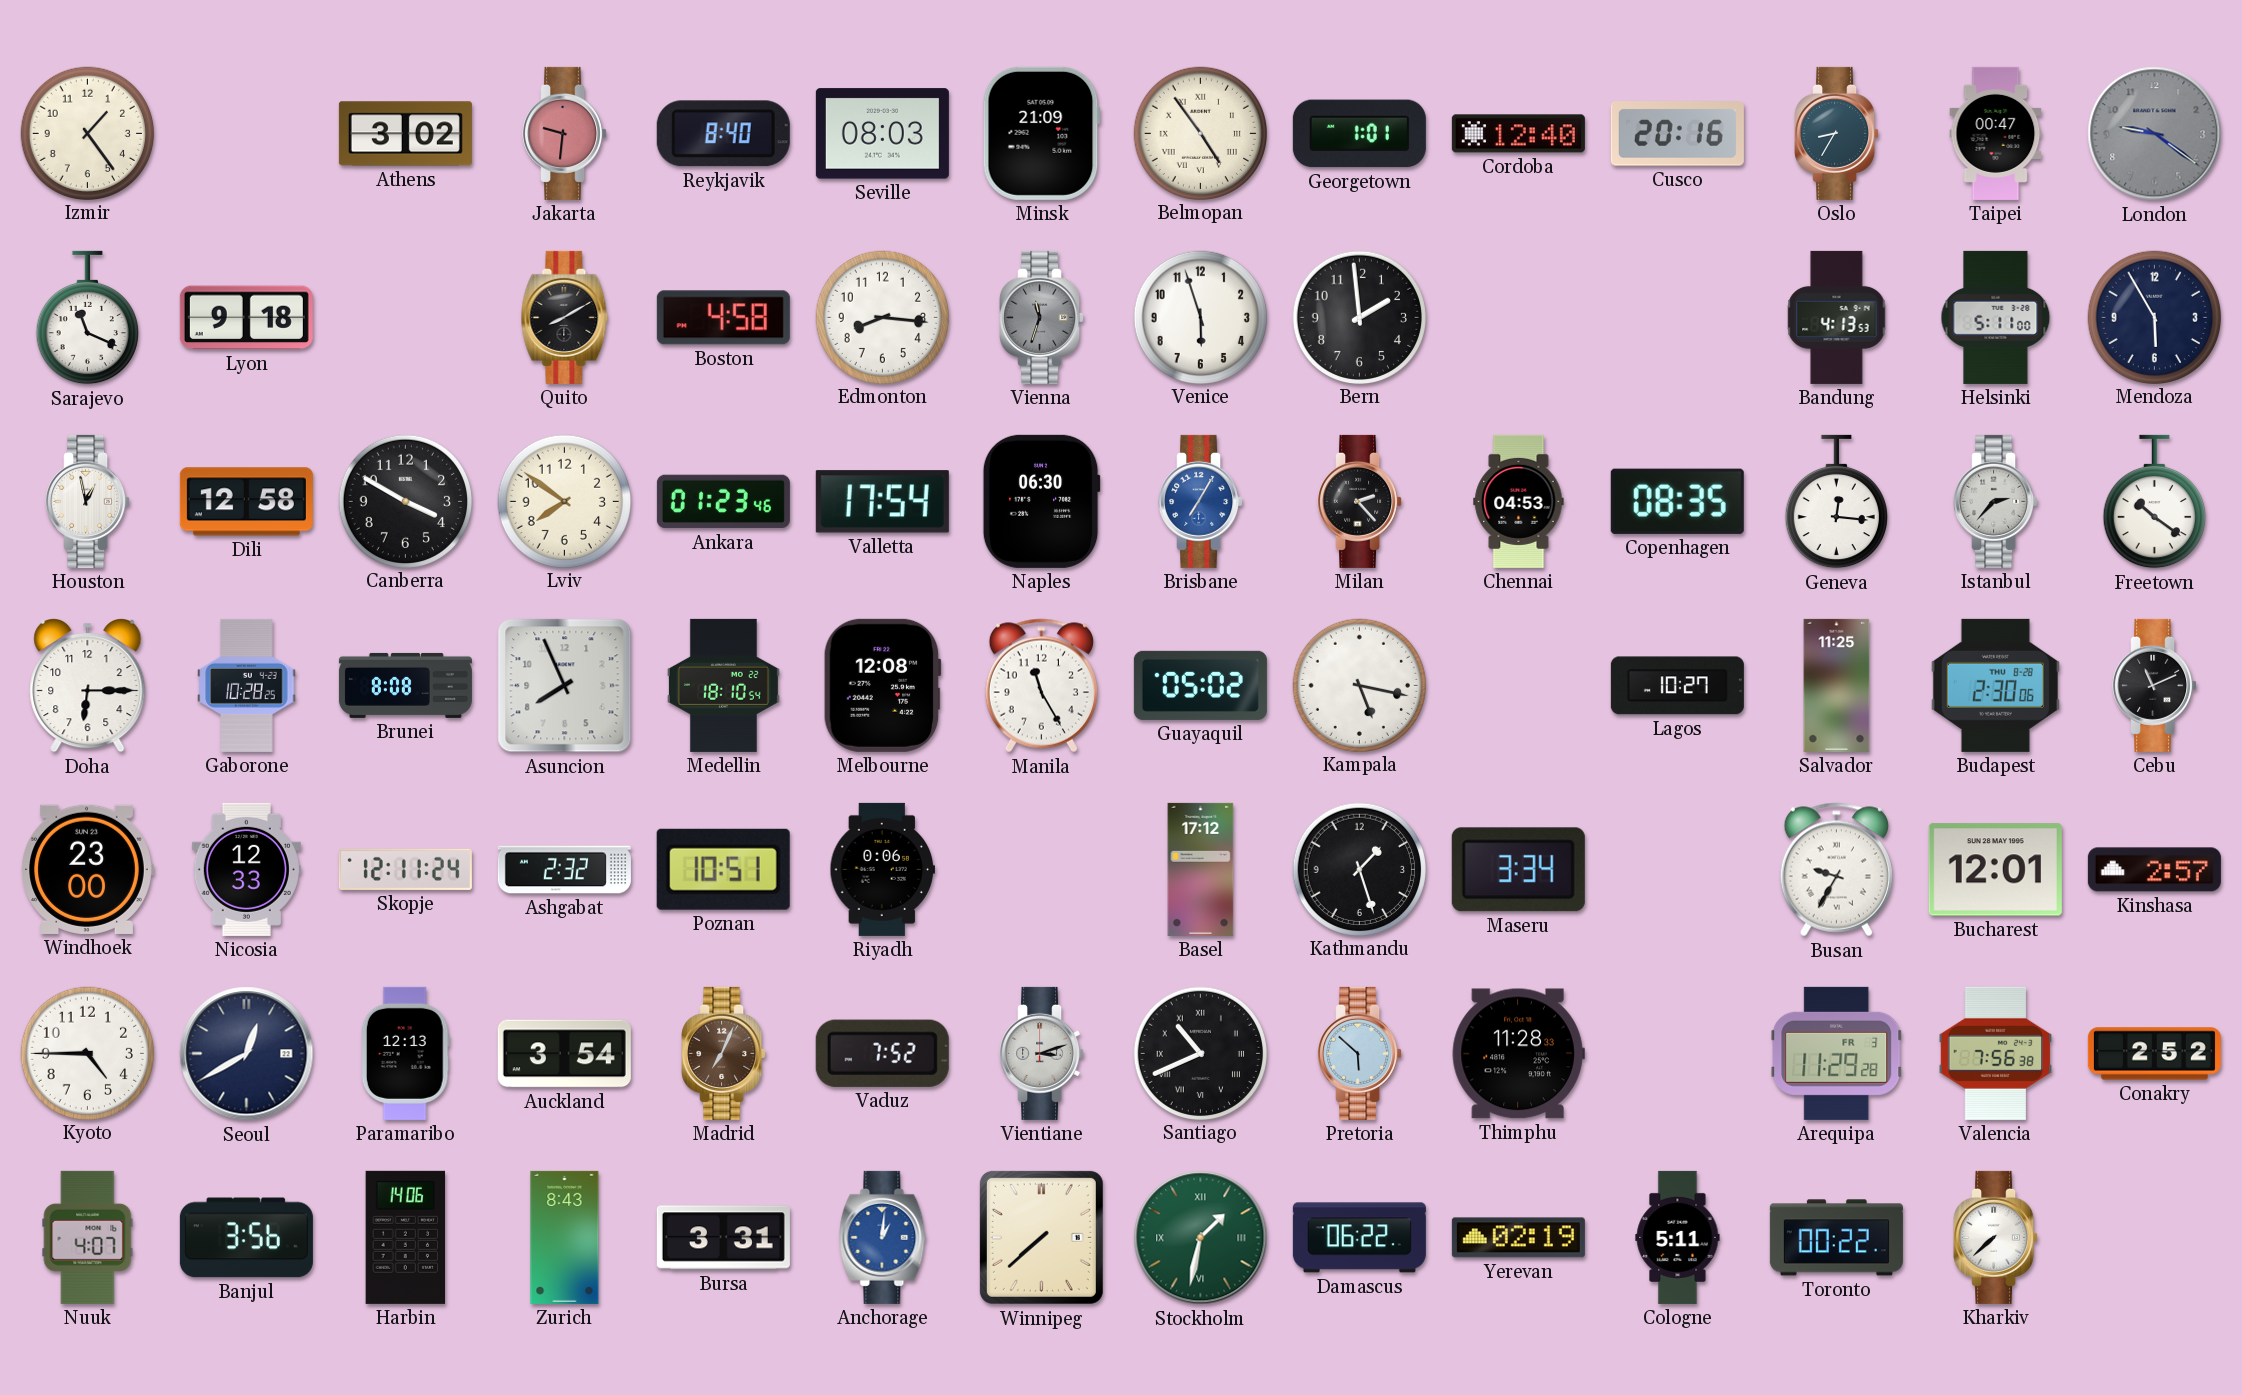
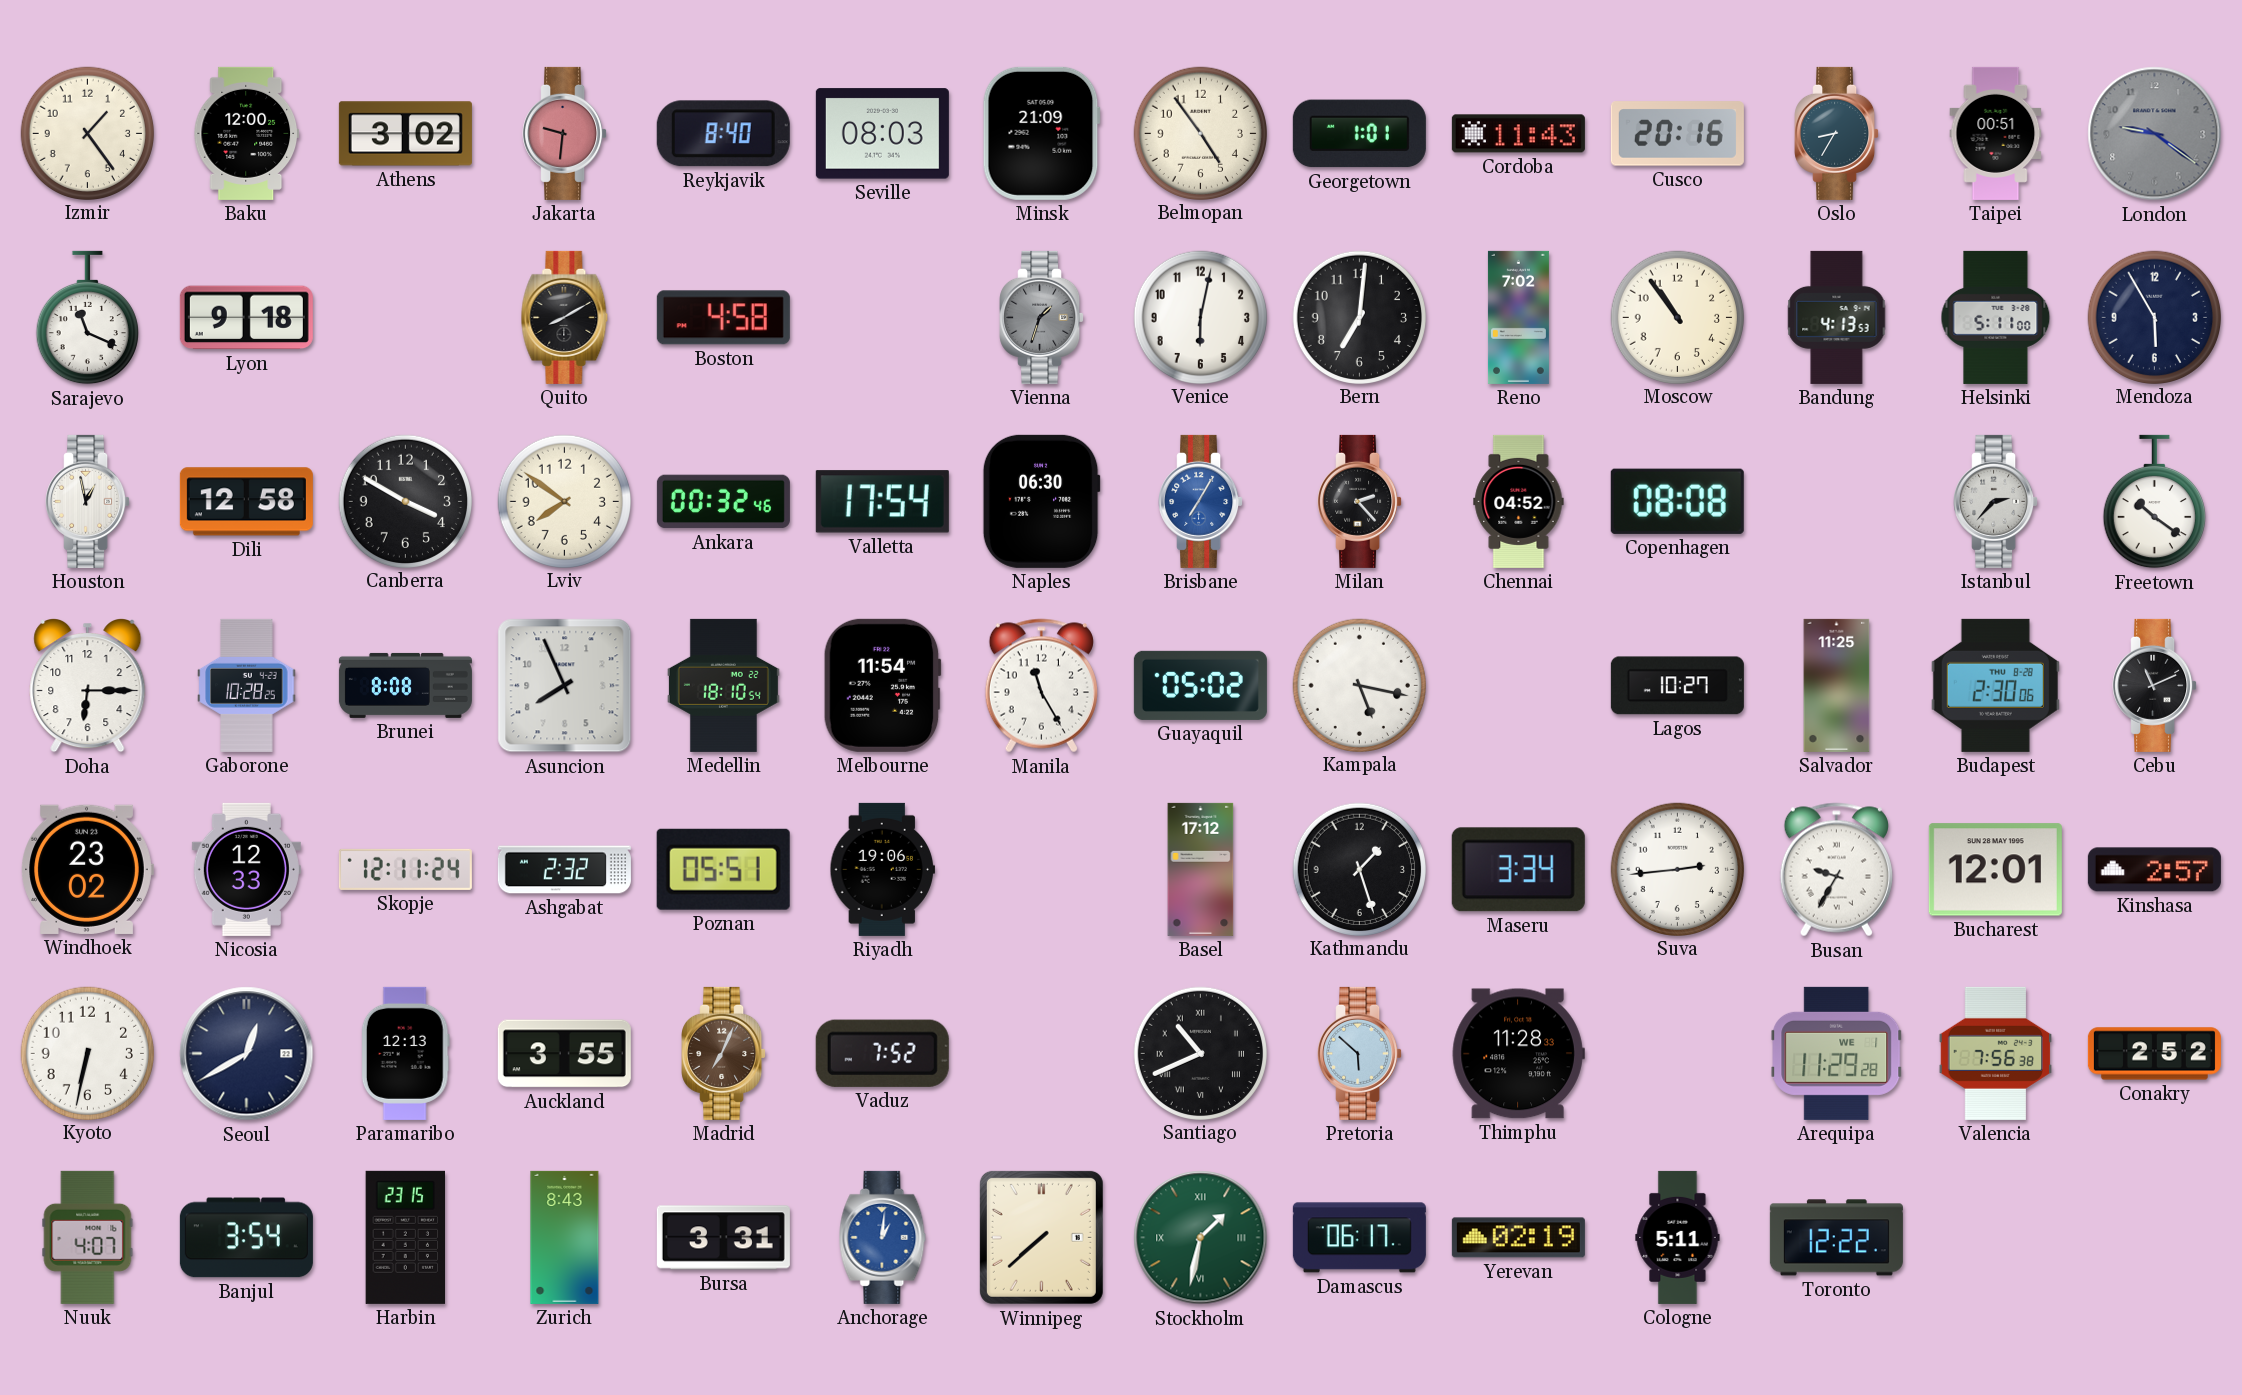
Baku: none -> 12:00
Belmopan numerals: Roman -> Arabic
Cordoba: 12:40 -> 11:43
Taipei: 00:47 -> 00:51
Edmonton: 8:16 -> none
Vienna: 11:33 -> 1:33
Venice: 5:57 -> 6:02
Bern: 1:59 -> 7:01
Reno: none -> 7:02
Moscow: none -> 10:54
Ankara: 01:23 -> 00:32
Chennai: 04:53 -> 04:52
Copenhagen: 08:35 -> 08:08
Geneva: 12:16 -> none
Melbourne: 12:08 -> 11:54
Windhoek: 23:00 -> 23:02
Poznan: 10:51 -> 05:51
Riyadh: 0:06 -> 19:06
Suva: none -> 2:44
Kyoto: 4:45 -> 6:32
Auckland: 3:54 -> 3:55
Vientiane: 3:12 -> none
Arequipa date: FR 3 -> WE 1
Banjul: 3:56 -> 3:54
Harbin: 14:06 -> 23:15
Damascus: 06:22 -> 06:17
Toronto: 00:22 -> 12:22
Kharkiv: 7:38 -> none
